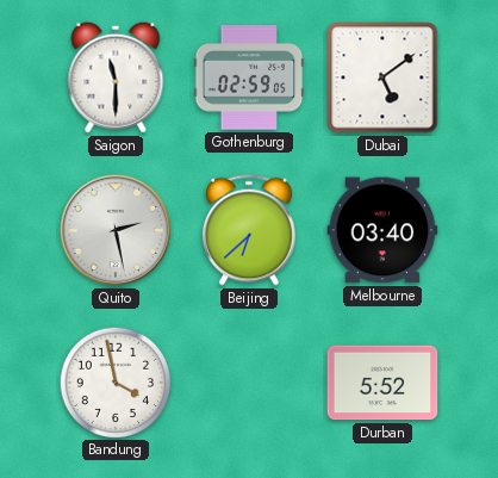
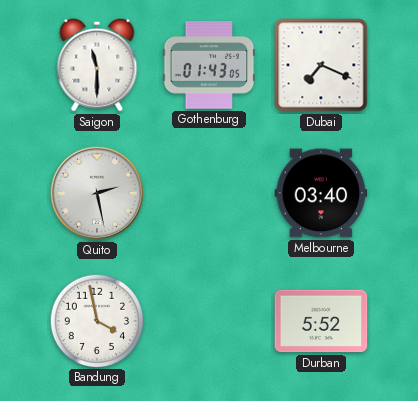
Gothenburg: 02:59 -> 01:43
Dubai: 5:09 -> 7:19
Beijing: 6:38 -> none
